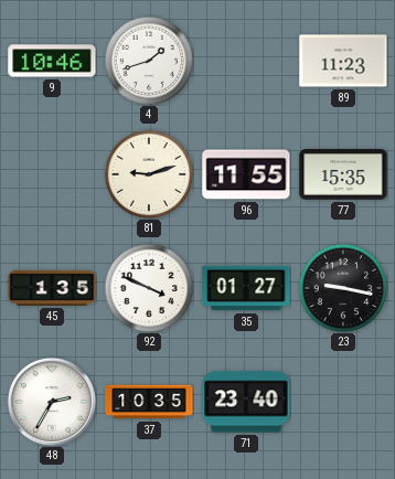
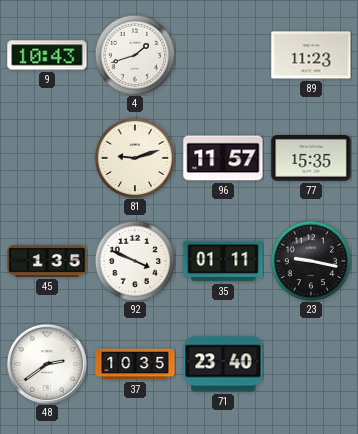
9: 10:46 -> 10:43
96: 11:55 -> 11:57
35: 01:27 -> 01:11
48: 2:35 -> 2:39
